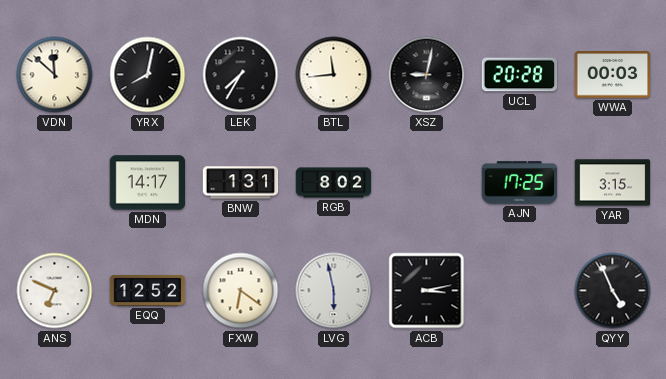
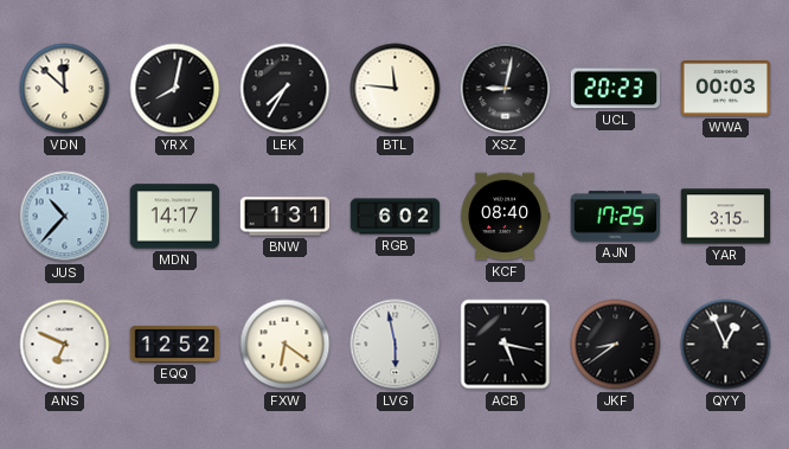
BTL: 11:44 -> 11:46
UCL: 20:28 -> 20:23
JUS: none -> 10:37
RGB: 8:02 -> 6:02
KCF: none -> 08:40
ACB: 3:13 -> 5:17
JKF: none -> 8:39
QYY: 4:56 -> 12:56
